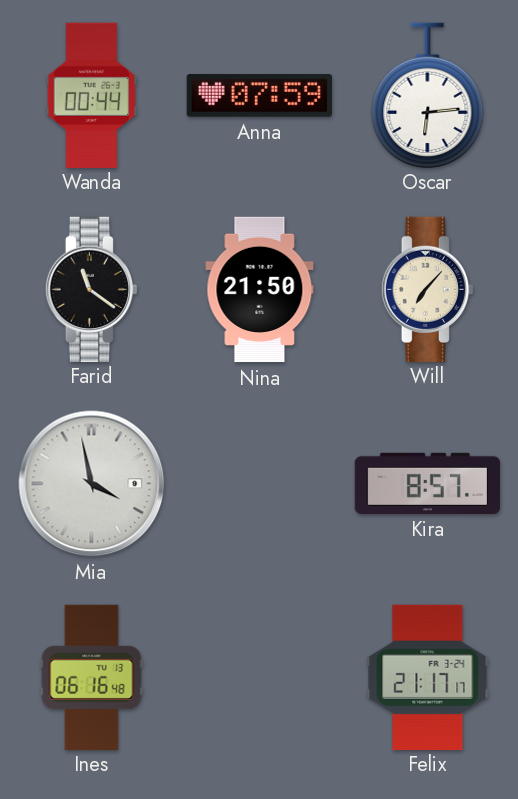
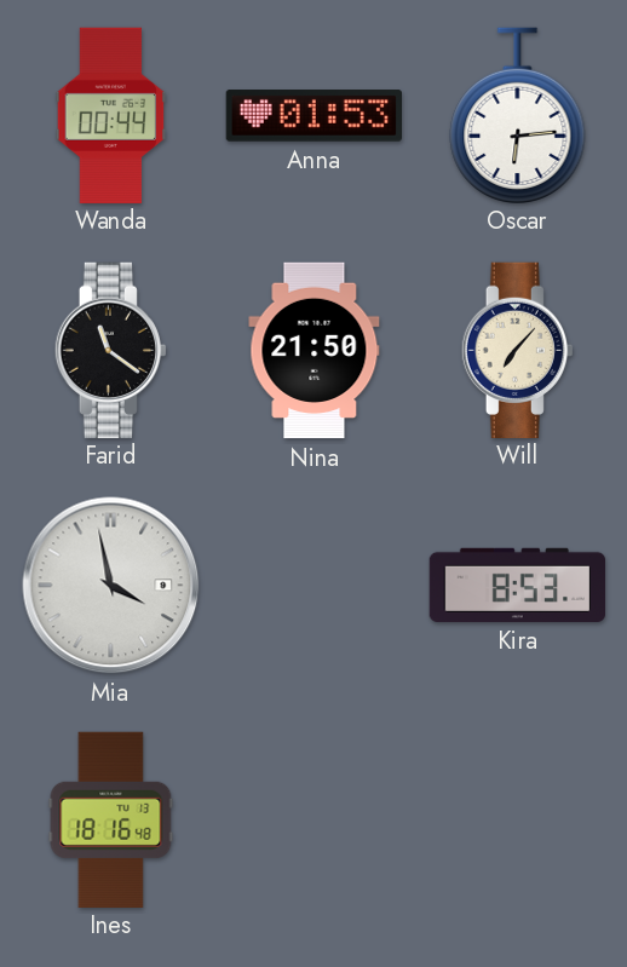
Anna: 07:59 -> 01:53
Kira: 8:57 -> 8:53
Ines: 06:16 -> 18:16
Felix: 21:17 -> none
